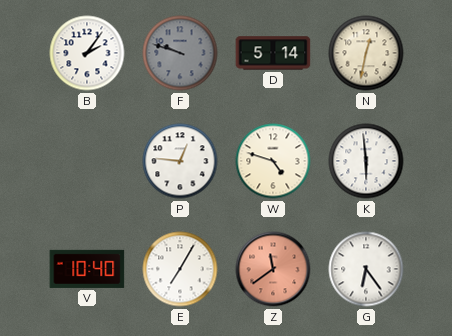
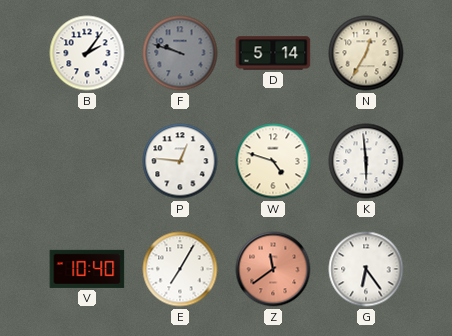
N: 12:32 -> 12:35
